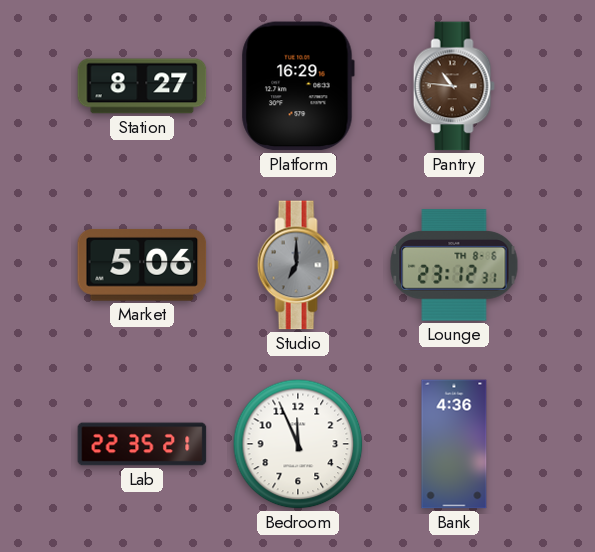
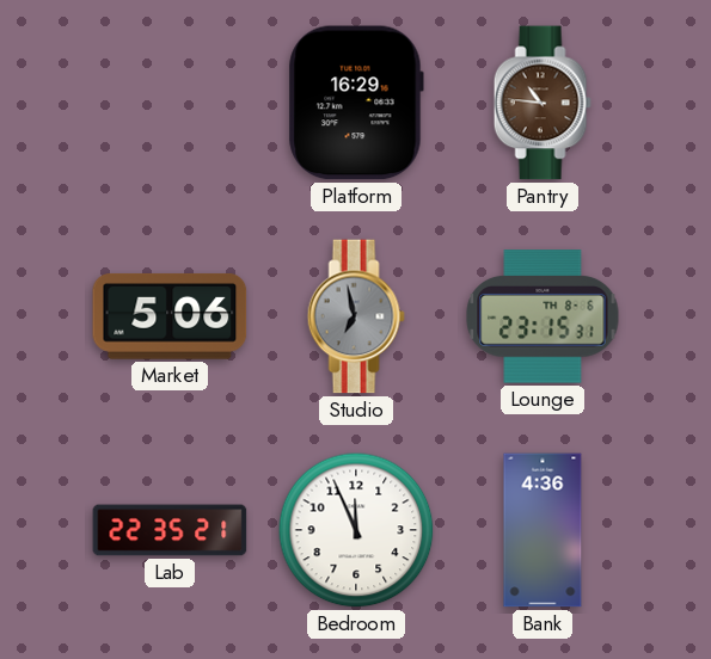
Station: 8:27 -> none
Studio: 7:00 -> 6:58
Lounge: 23:12 -> 23:15
